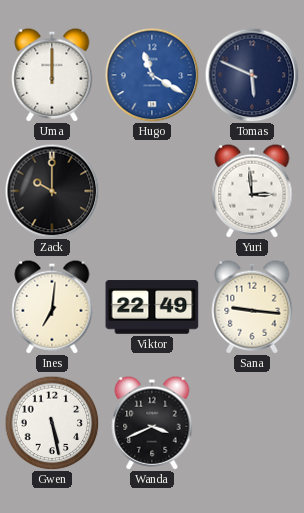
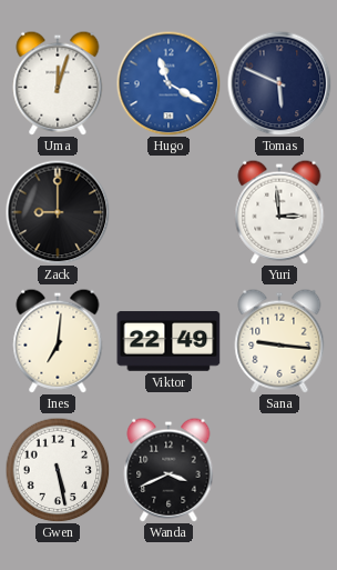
Uma: 12:00 -> 12:03
Zack: 10:00 -> 9:00
